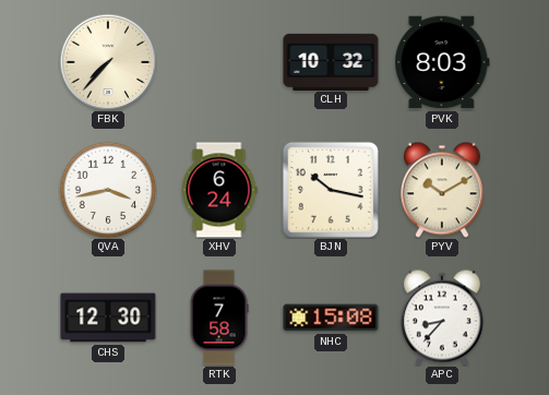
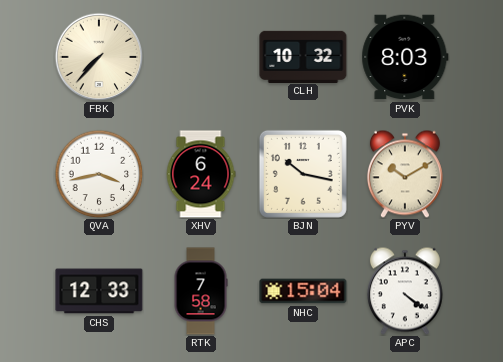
CHS: 12:30 -> 12:33
NHC: 15:08 -> 15:04
APC: 8:37 -> 4:21
